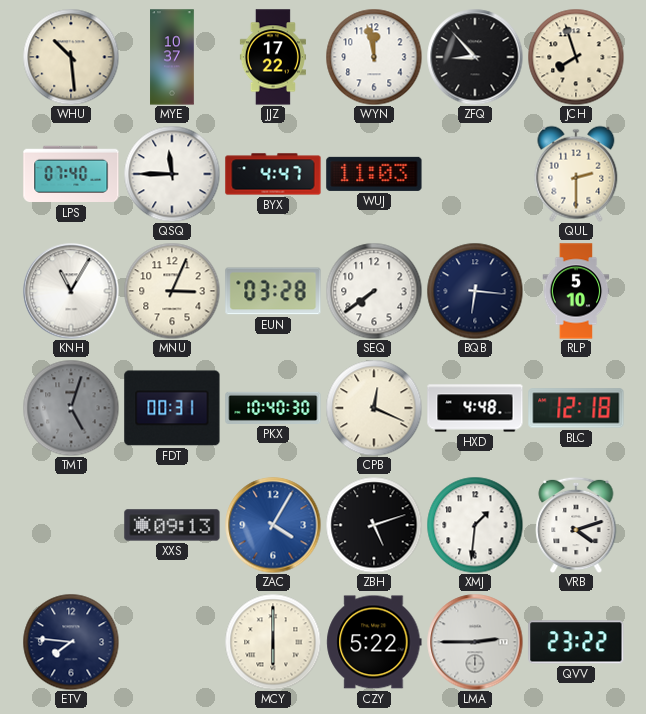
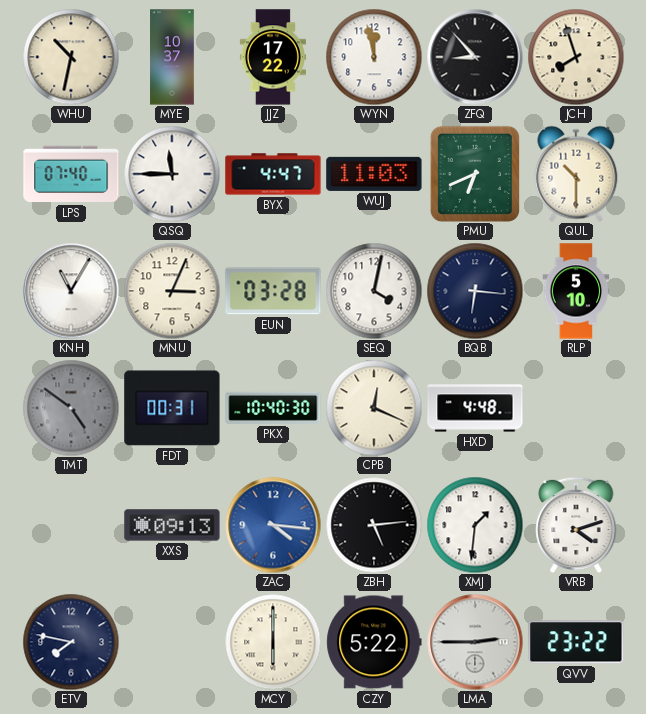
WHU: 10:29 -> 10:32
PMU: none -> 6:41
QUL: 2:30 -> 10:30
SEQ: 7:39 -> 4:02
TMT: 5:03 -> 4:51
BLC: 12:18 -> none
ZAC: 4:05 -> 4:16
ZBH: 5:12 -> 5:14
ETV: 7:46 -> 7:47
